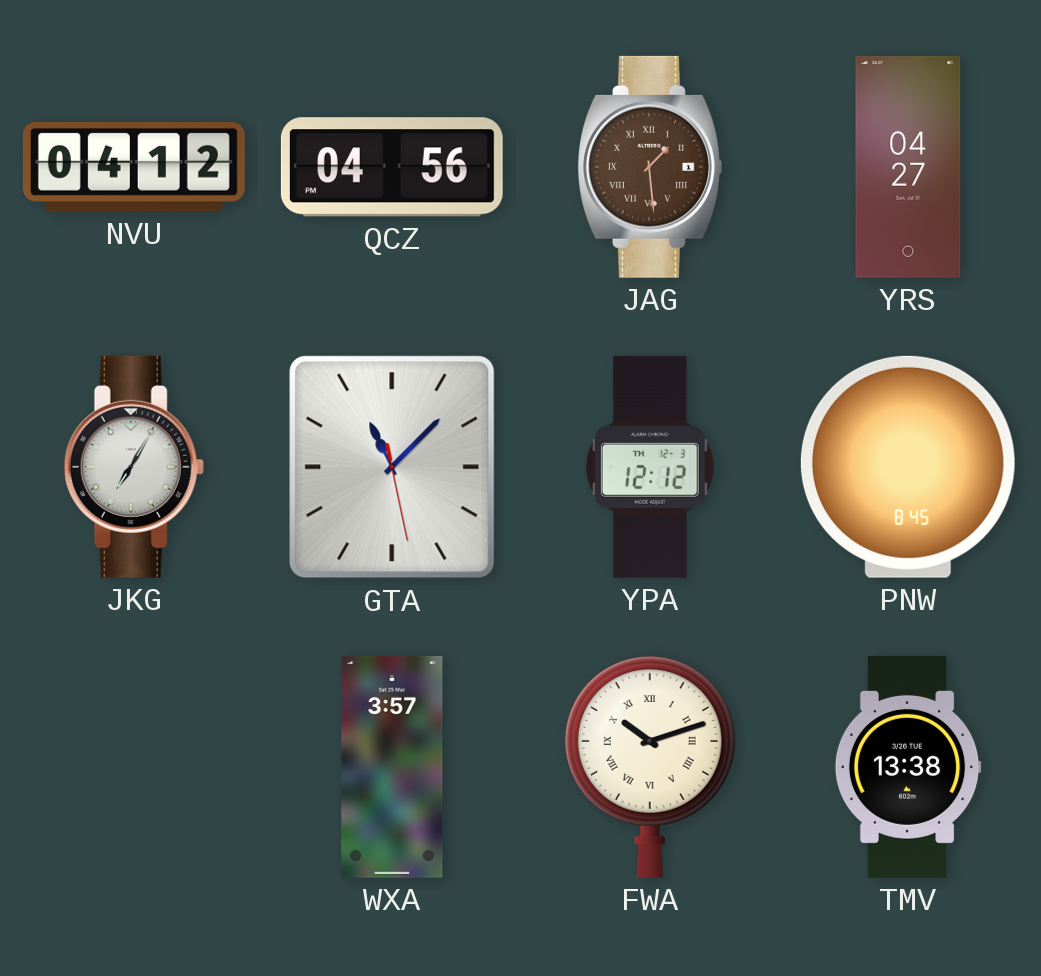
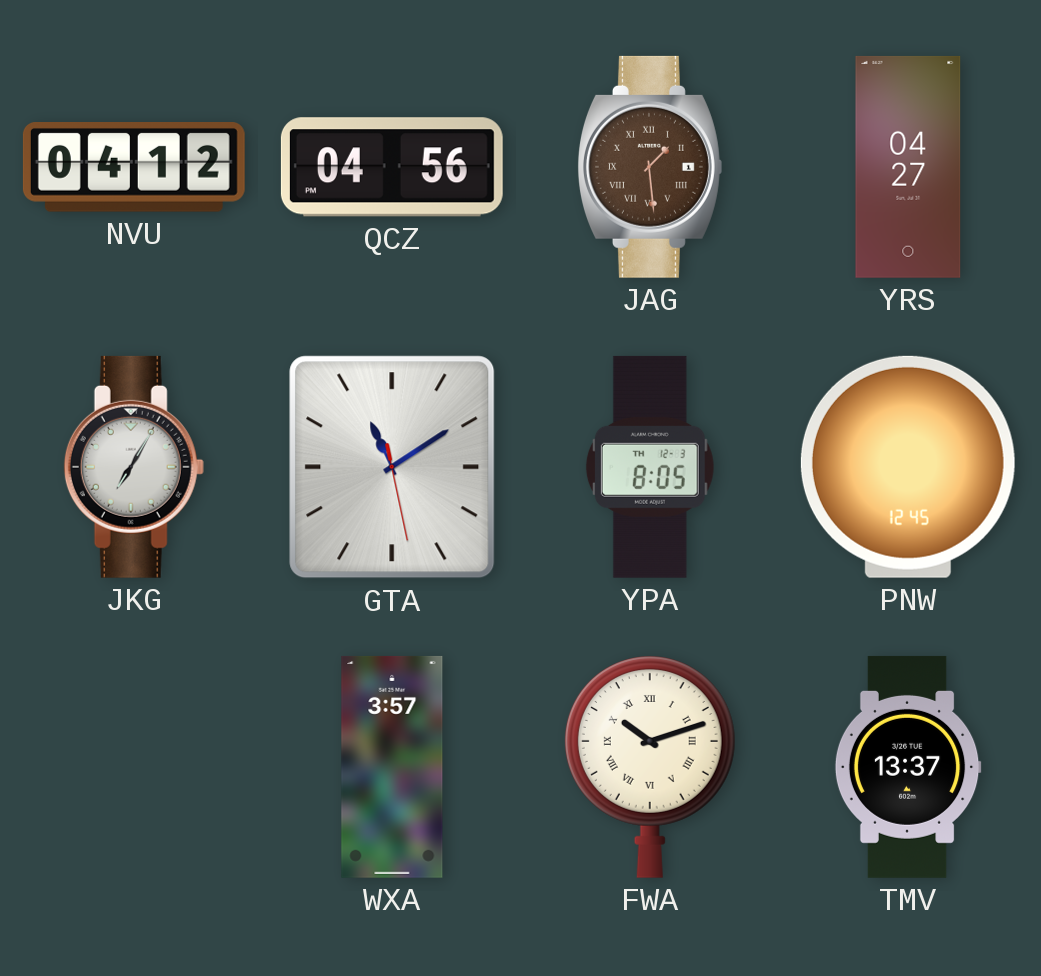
GTA: 11:07 -> 11:09
YPA: 12:12 -> 8:05
PNW: 8:45 -> 12:45
TMV: 13:38 -> 13:37
